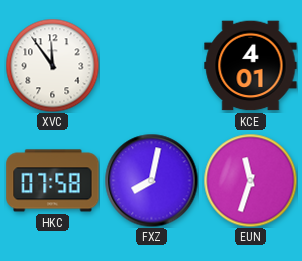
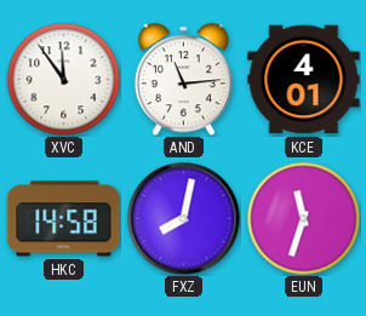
AND: none -> 11:14
HKC: 07:58 -> 14:58
